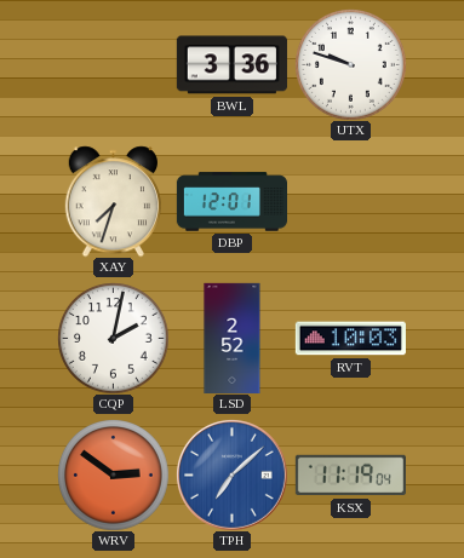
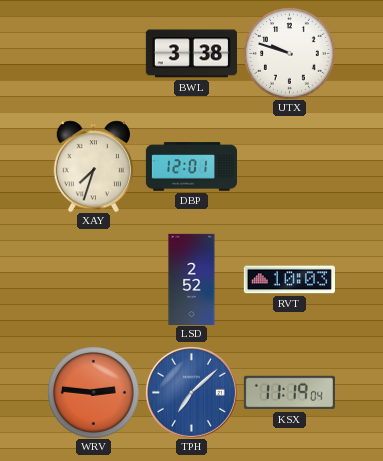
BWL: 3:36 -> 3:38
CQP: 2:02 -> none
WRV: 2:51 -> 2:46
